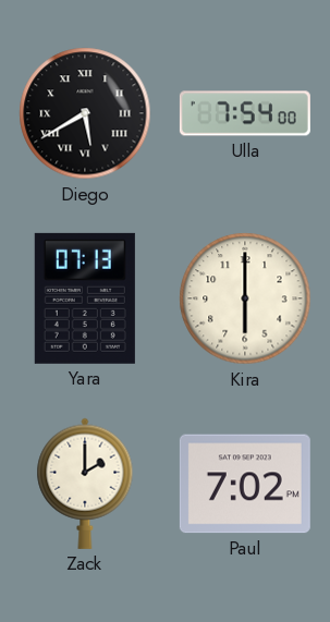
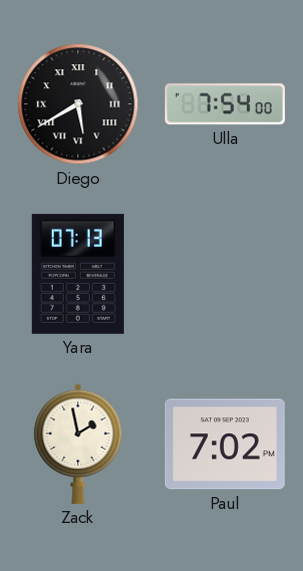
Kira: 6:00 -> none
Zack: 2:00 -> 1:58
